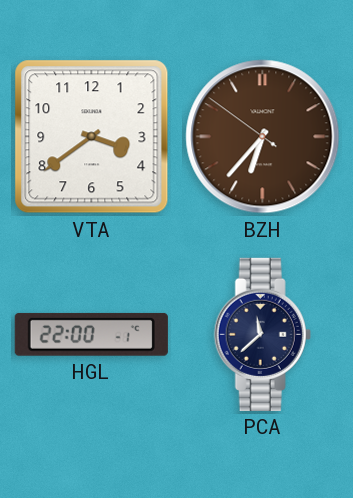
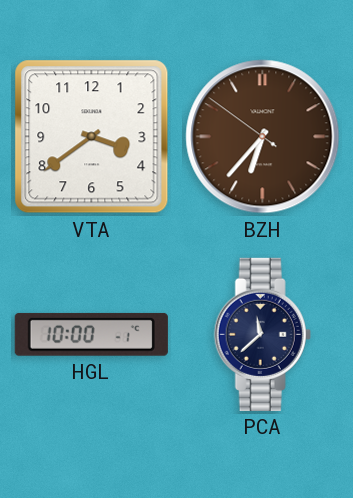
HGL: 22:00 -> 10:00
